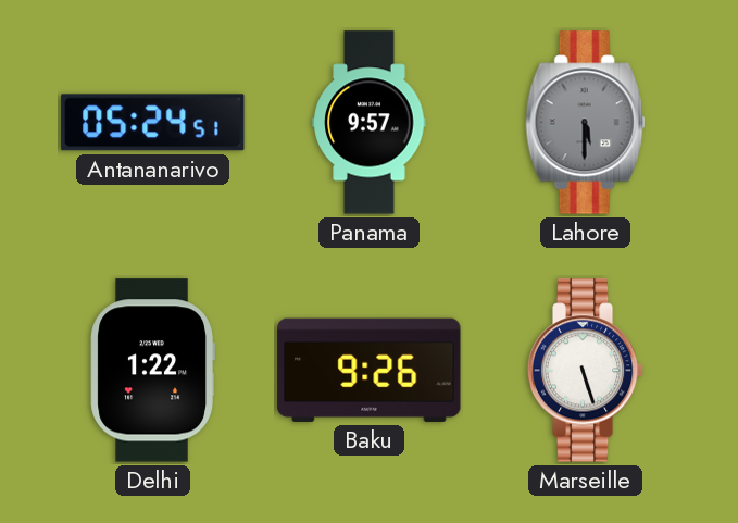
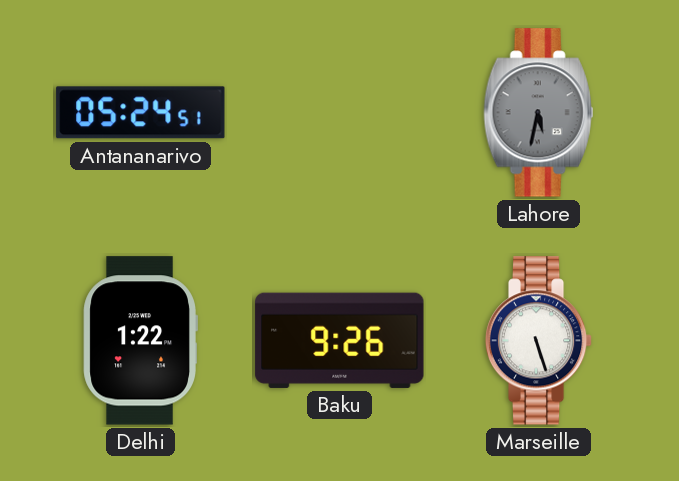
Panama: 9:57 -> none
Lahore: 5:30 -> 5:32
